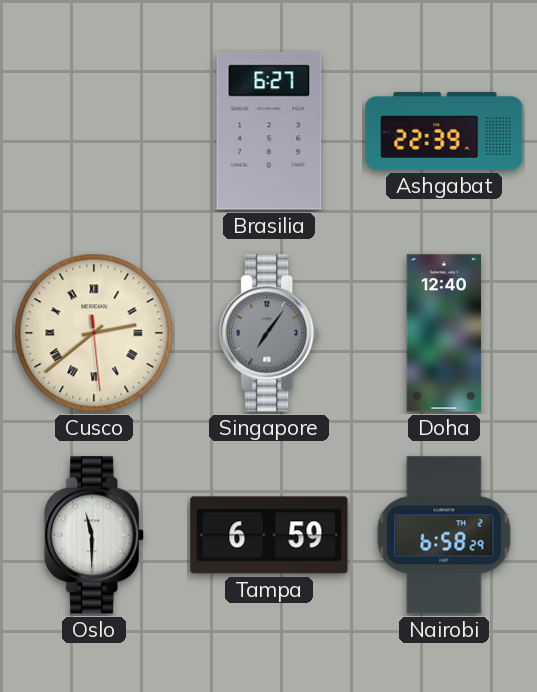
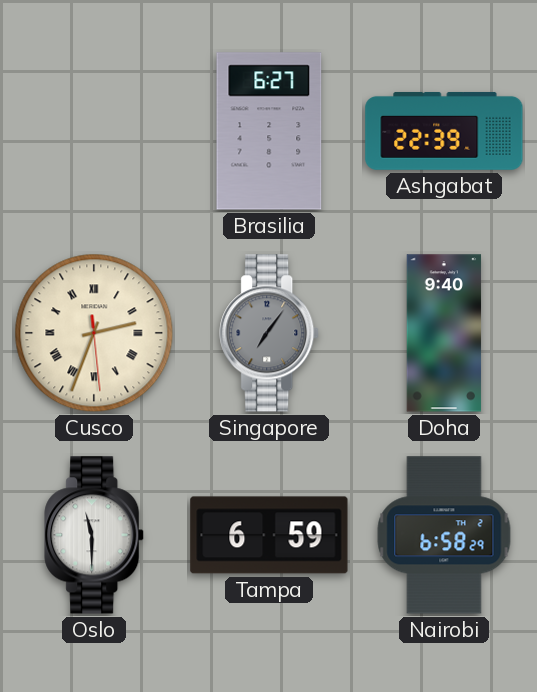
Cusco: 2:38 -> 2:33
Doha: 12:40 -> 9:40
